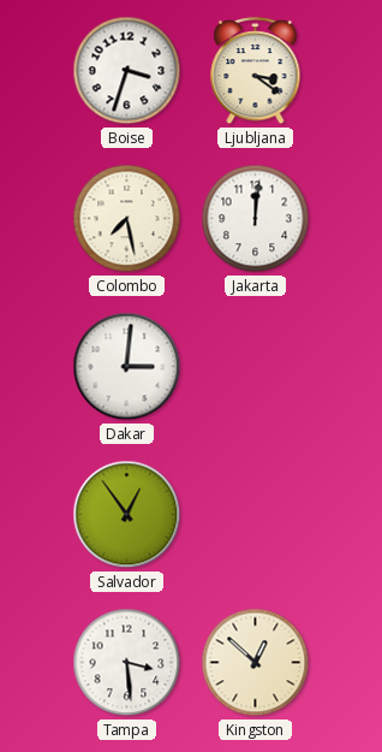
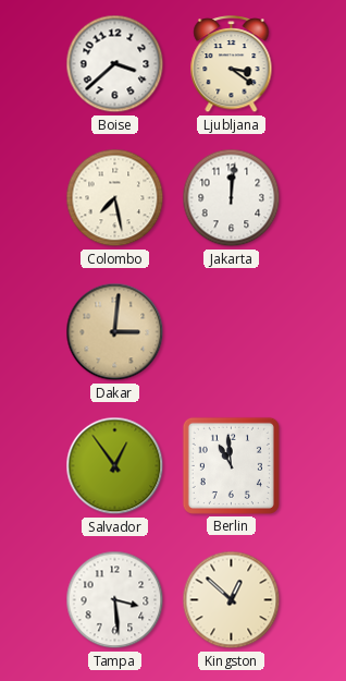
Boise: 3:33 -> 3:38
Dakar dial: white -> champagne
Berlin: none -> 10:59
